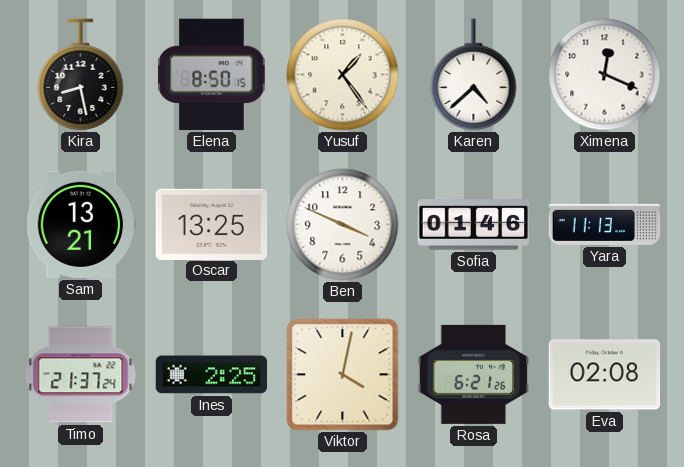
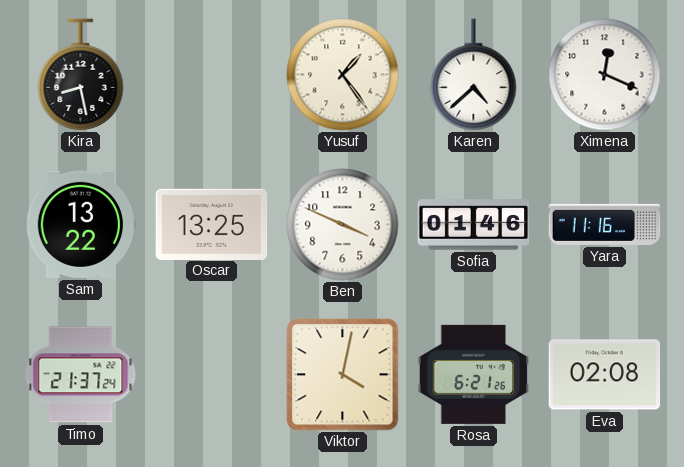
Elena: 8:50 -> none
Sam: 13:21 -> 13:22
Yara: 11:13 -> 11:16
Ines: 2:25 -> none
